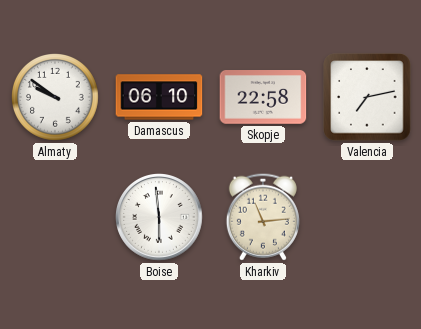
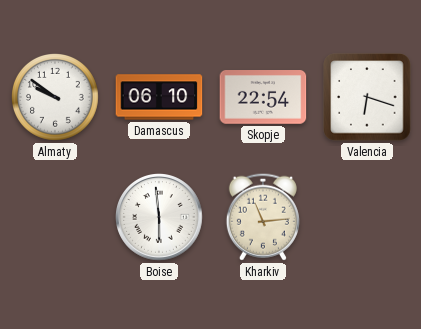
Skopje: 22:58 -> 22:54
Valencia: 7:13 -> 6:18
